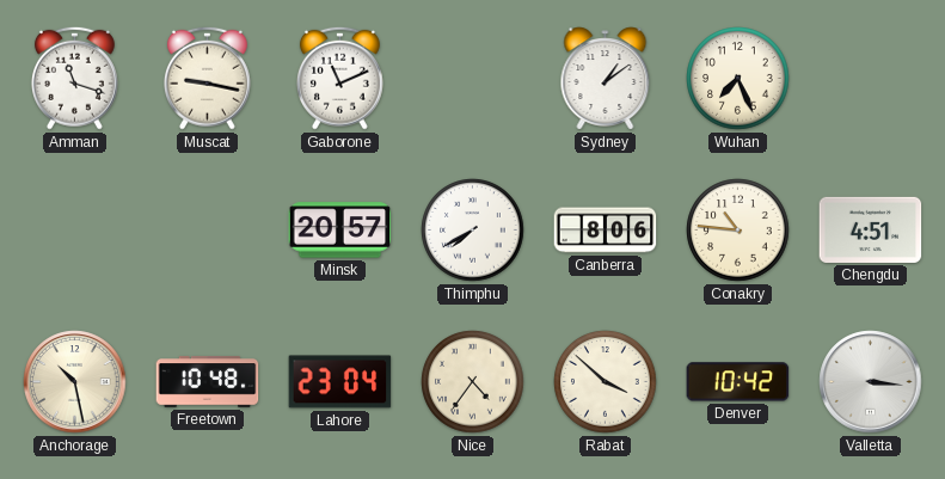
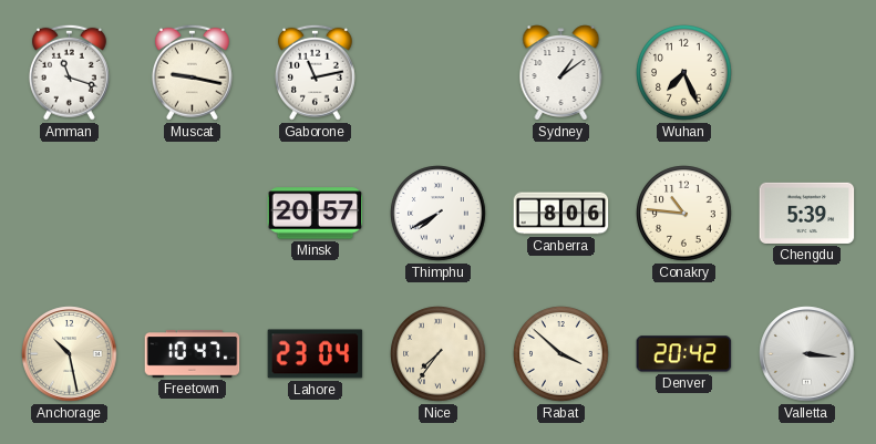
Gaborone: 11:11 -> 11:13
Chengdu: 4:51 -> 5:39
Freetown: 10:48 -> 10:47
Nice: 4:36 -> 7:36
Denver: 10:42 -> 20:42
